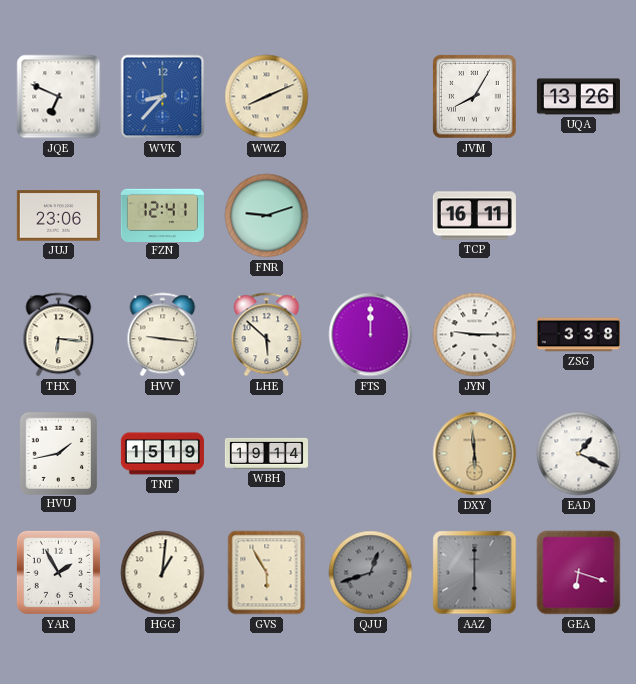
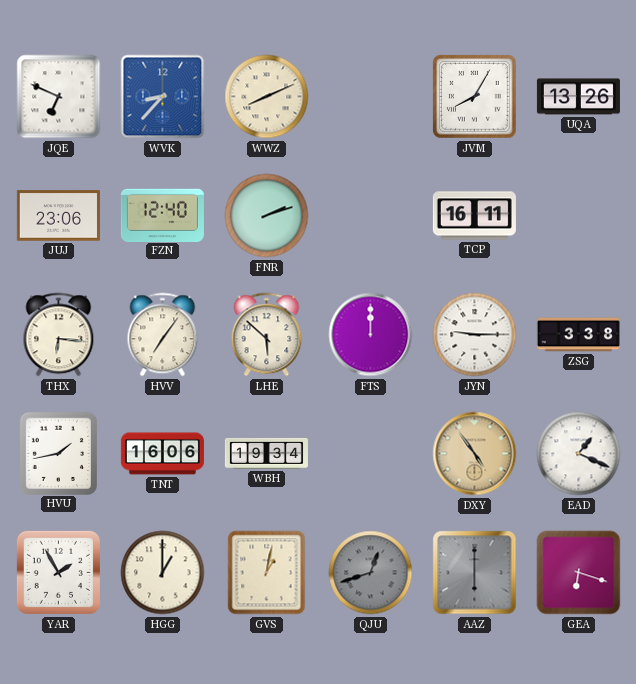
FZN: 12:41 -> 12:40
FNR: 9:12 -> 2:12
HVV: 9:16 -> 7:06
TNT: 15:19 -> 16:06
WBH: 19:14 -> 19:34
DXY: 5:59 -> 4:54
HGG: 1:01 -> 1:00
GVS: 5:55 -> 1:02
